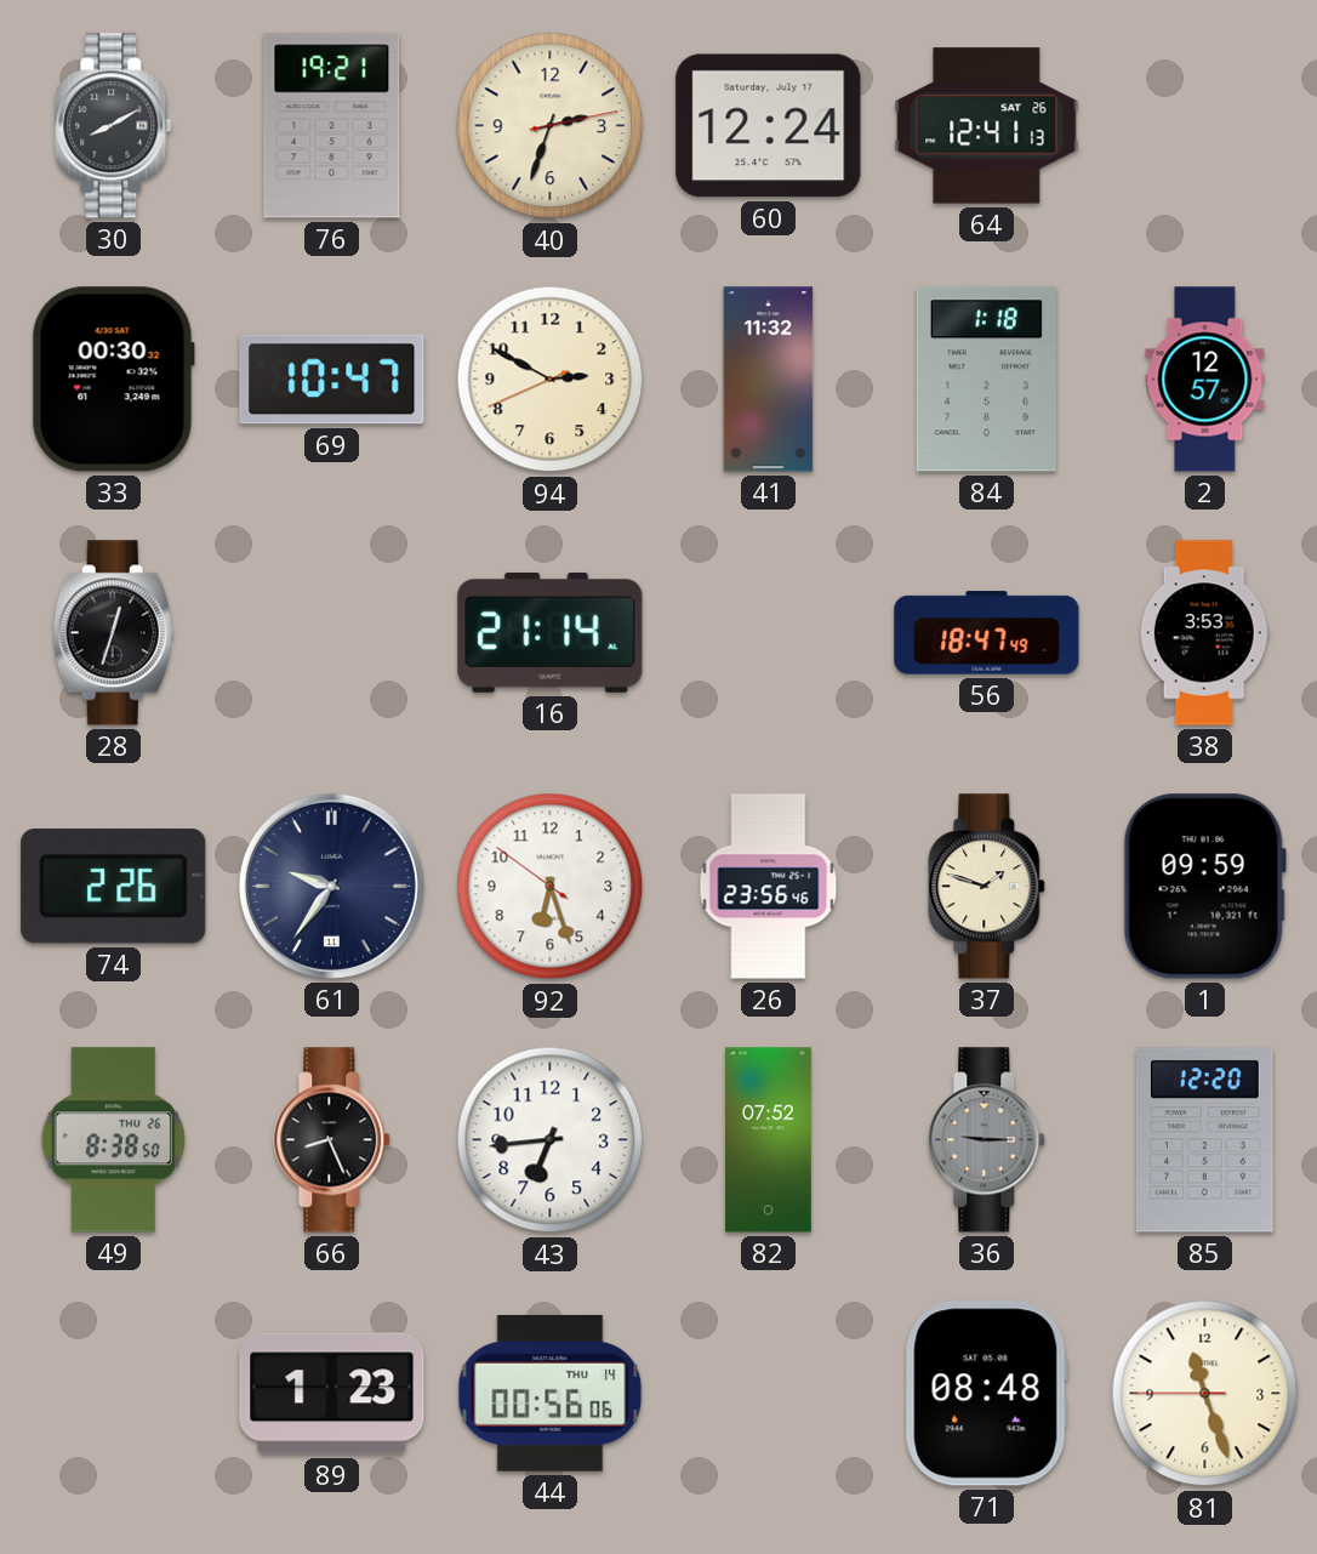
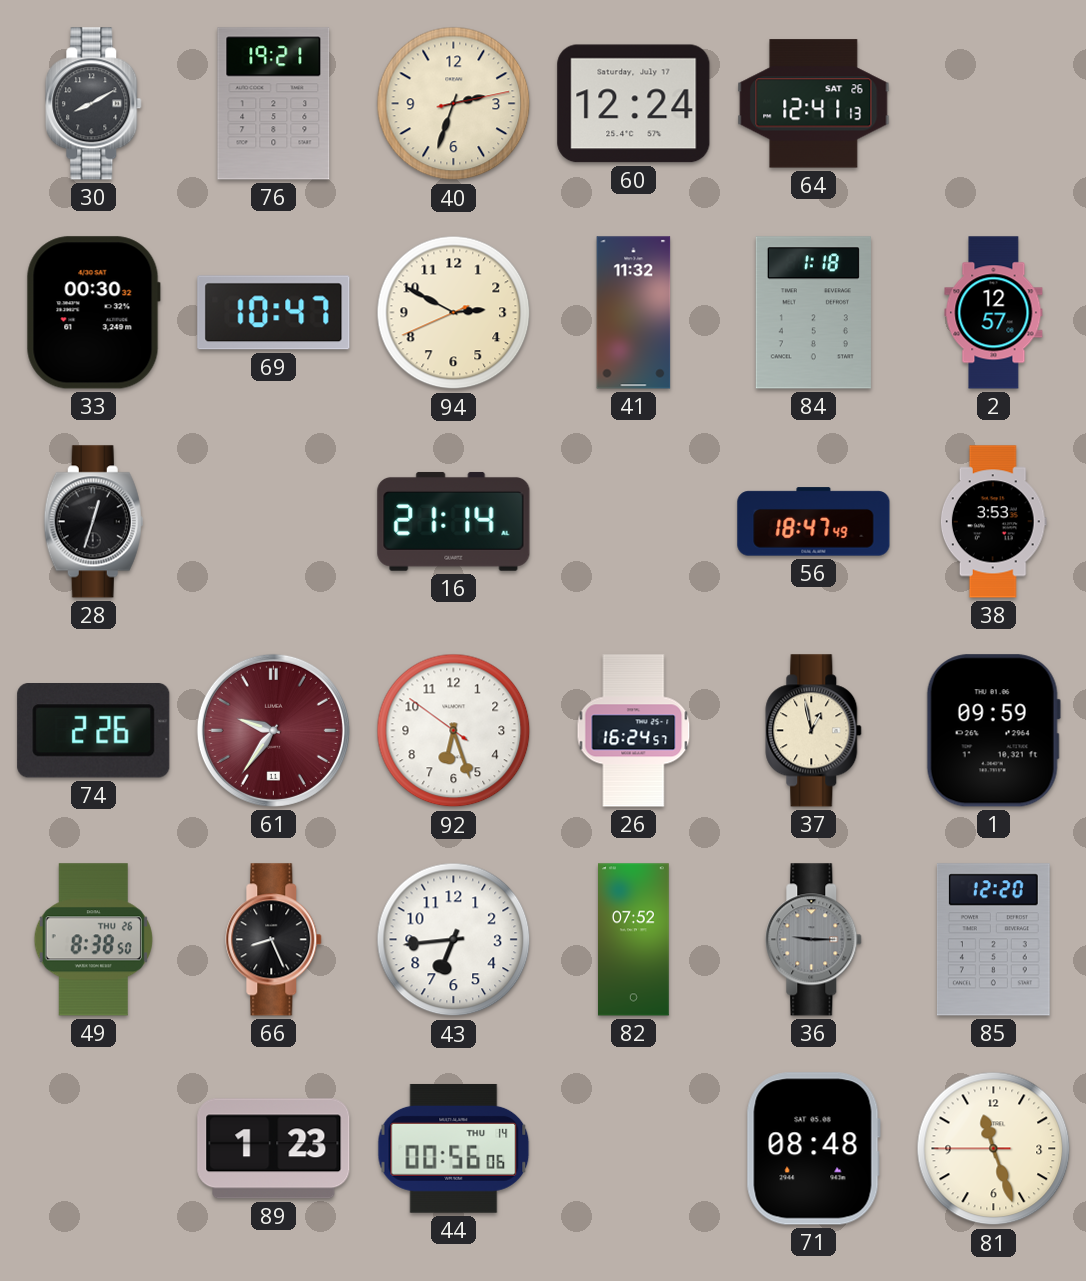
61 dial: navy -> burgundy
26: 23:56 -> 16:24
37: 1:48 -> 12:58
